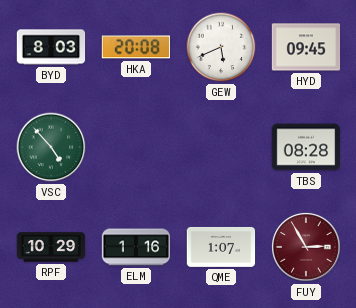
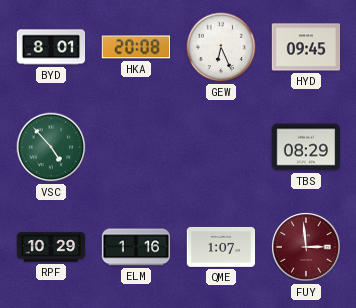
BYD: 8:03 -> 8:01
GEW: 5:41 -> 6:26
TBS: 08:28 -> 08:29
FUY: 2:55 -> 2:59
